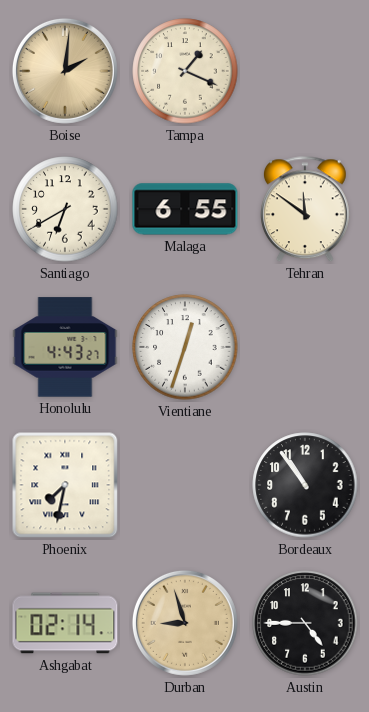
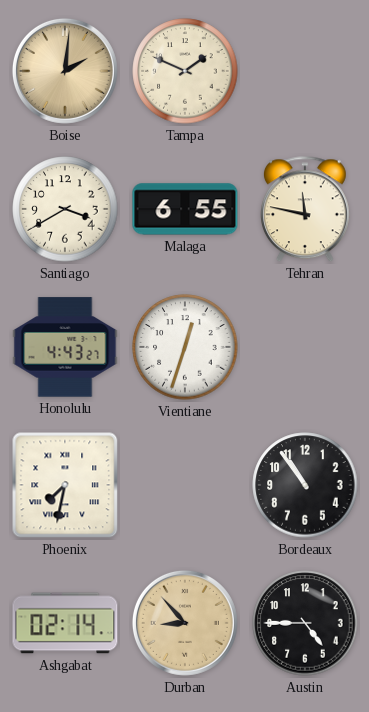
Tampa: 1:19 -> 1:49
Santiago: 6:40 -> 3:40
Tehran: 11:51 -> 11:47
Durban: 8:57 -> 8:53
